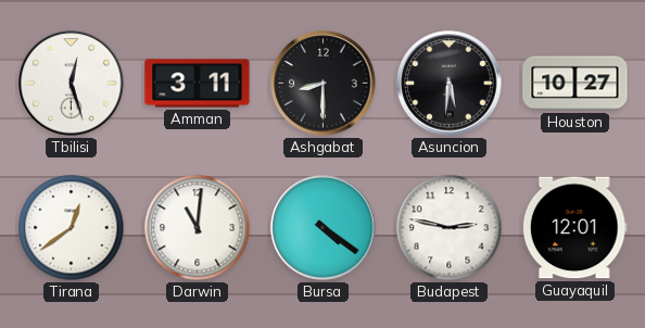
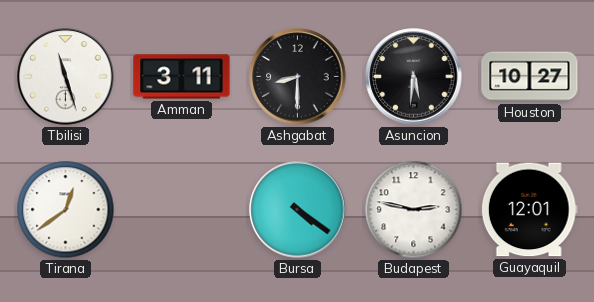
Tbilisi: 12:27 -> 11:27
Darwin: 11:01 -> none
